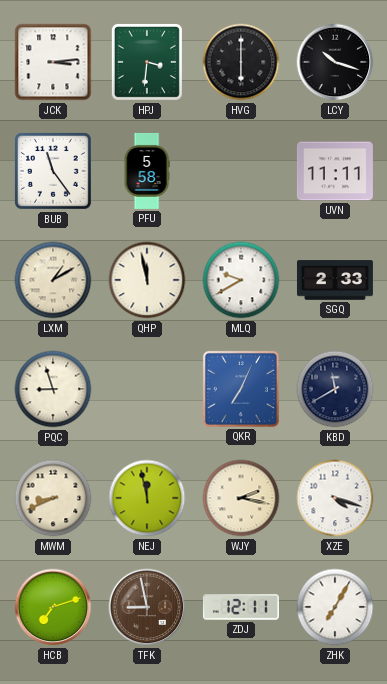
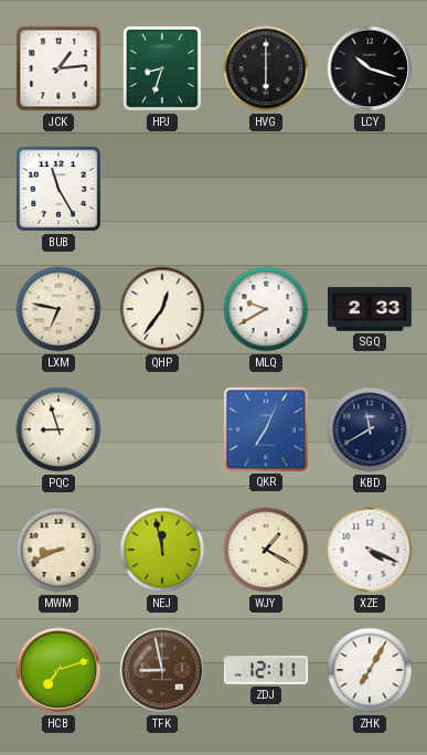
JCK: 3:14 -> 1:14
HPJ: 3:31 -> 8:33
BUB: 11:24 -> 11:25
PFU: 5:58 -> none
UVN: 11:11 -> none
LXM: 1:10 -> 6:47
QHP: 11:58 -> 12:36
WJY: 2:17 -> 1:20
XZE: 4:18 -> 4:19
